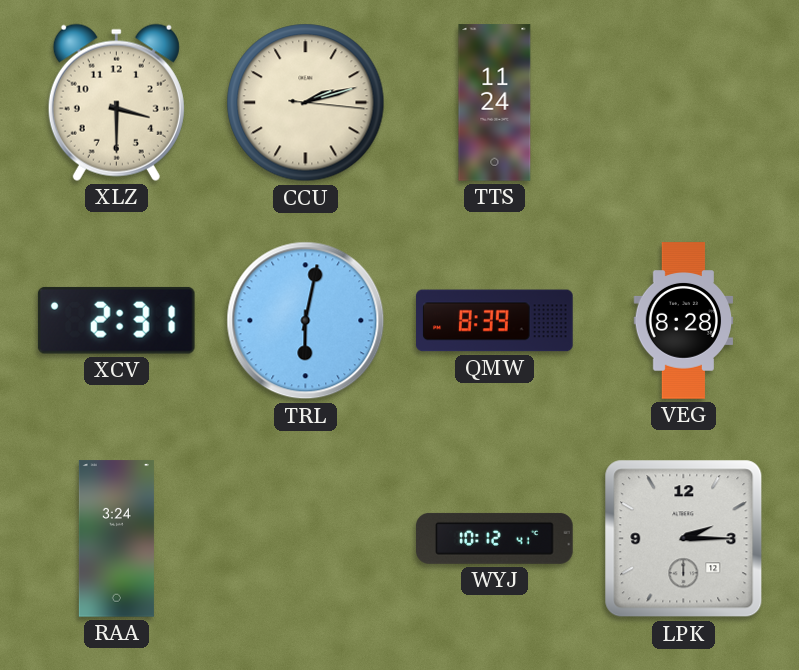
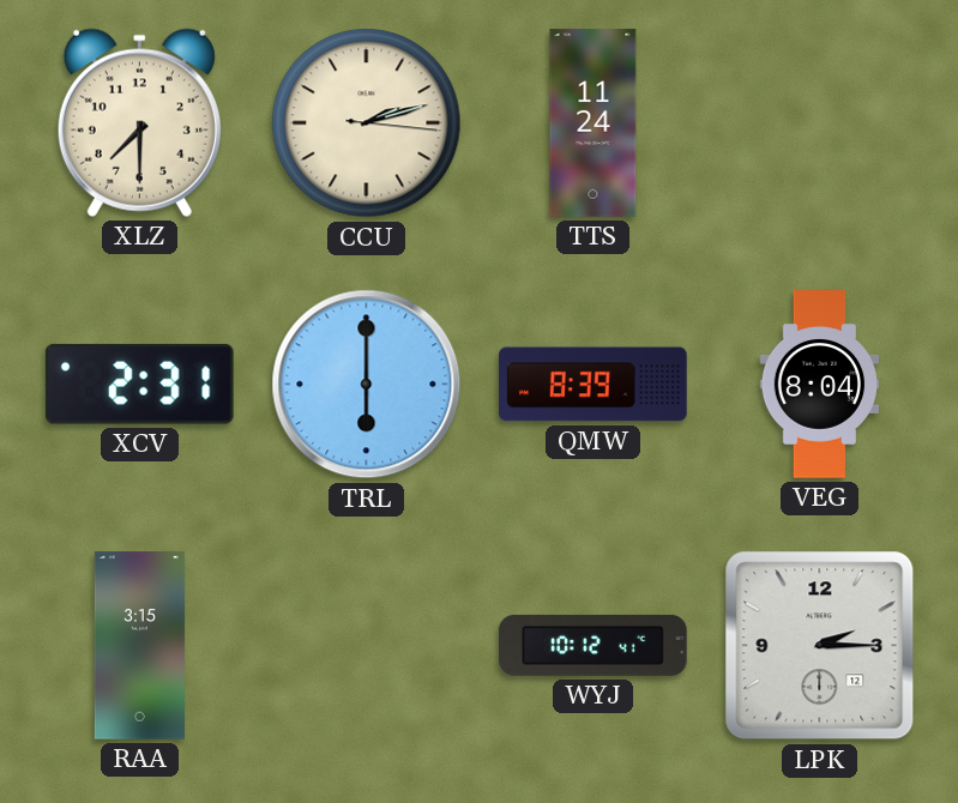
XLZ: 3:30 -> 7:30
TRL: 6:02 -> 6:00
VEG: 8:28 -> 8:04
RAA: 3:24 -> 3:15
